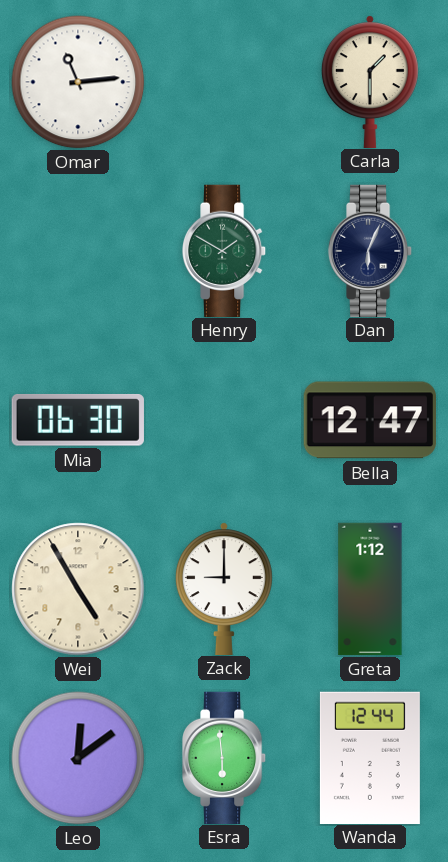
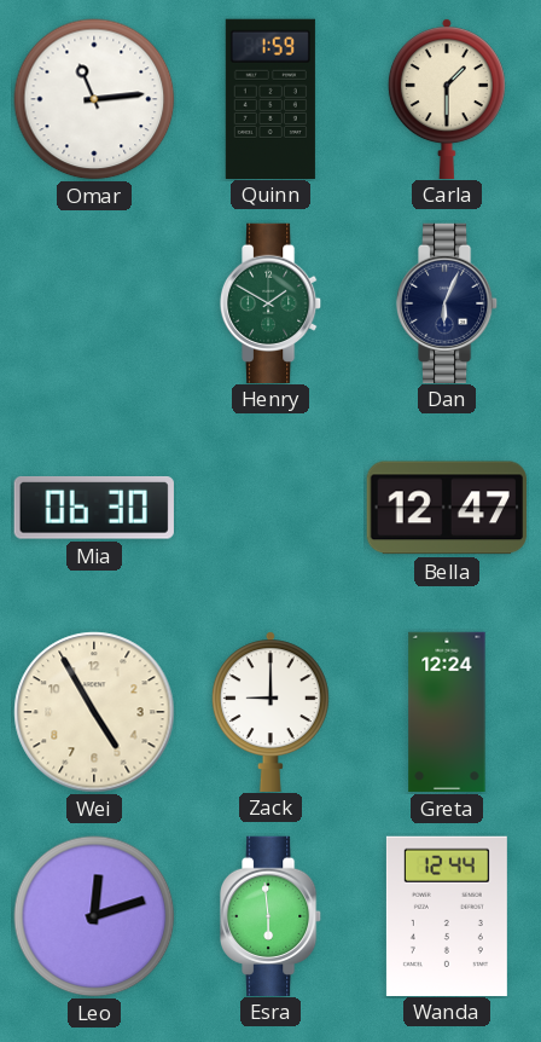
Quinn: none -> 1:59
Greta: 1:12 -> 12:24
Leo: 12:09 -> 12:12
